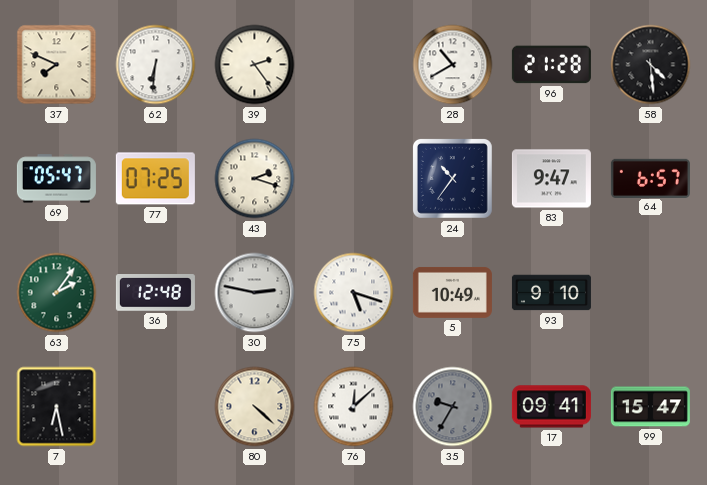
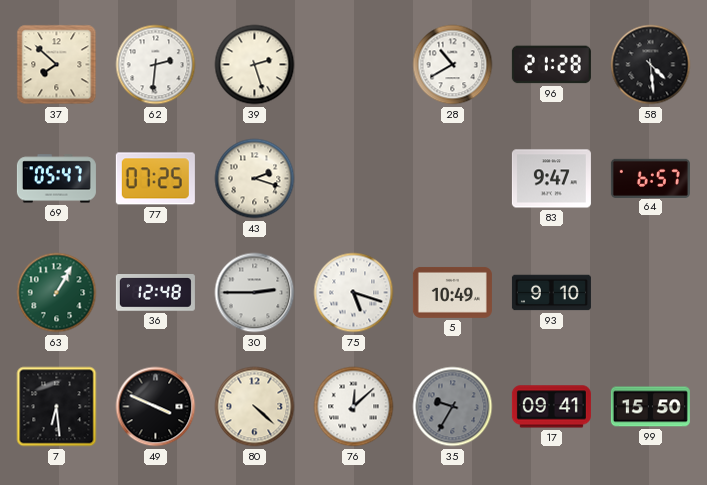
37: 7:49 -> 7:52
62: 6:31 -> 2:31
39: 2:24 -> 2:27
24: 10:36 -> none
63: 2:06 -> 1:05
30: 2:47 -> 2:45
7: 6:28 -> 6:29
49: none -> 3:49
99: 15:47 -> 15:50
